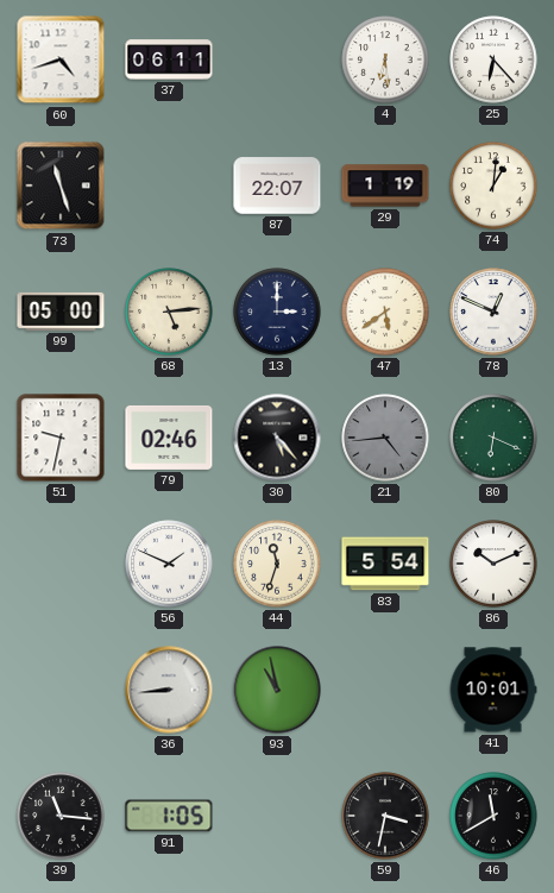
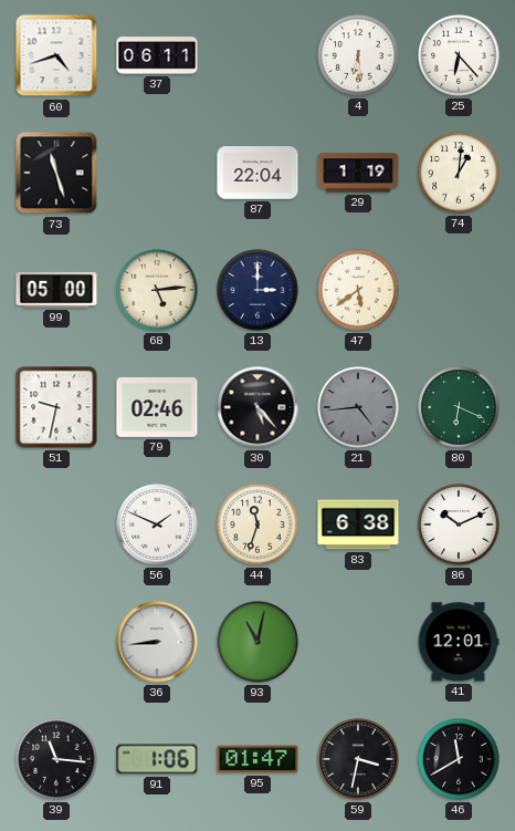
87: 22:07 -> 22:04
78: 12:49 -> none
83: 5:54 -> 6:38
93: 10:58 -> 11:02
41: 10:01 -> 12:01
91: 1:05 -> 1:06
95: none -> 01:47
